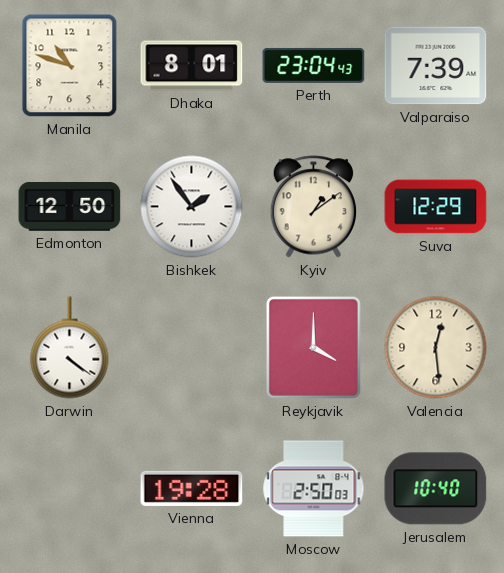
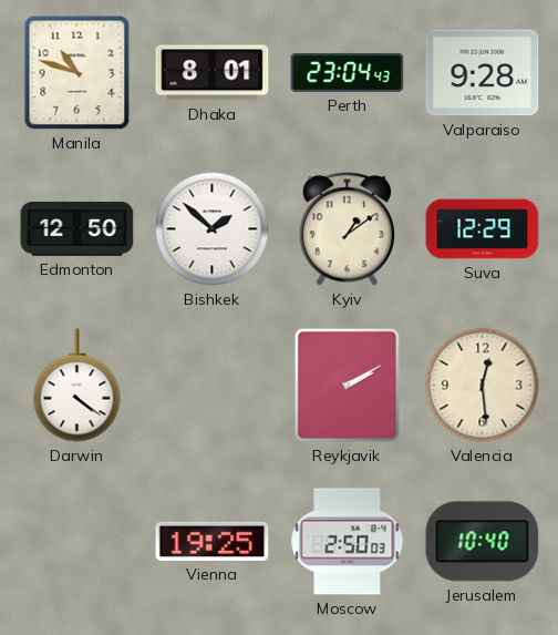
Valparaiso: 7:39 -> 9:28
Bishkek: 1:54 -> 1:52
Reykjavik: 4:00 -> 2:10
Vienna: 19:28 -> 19:25
